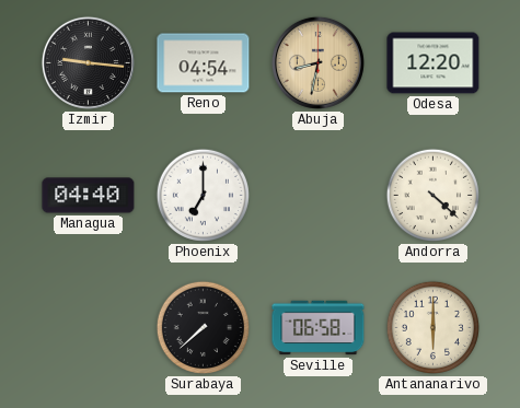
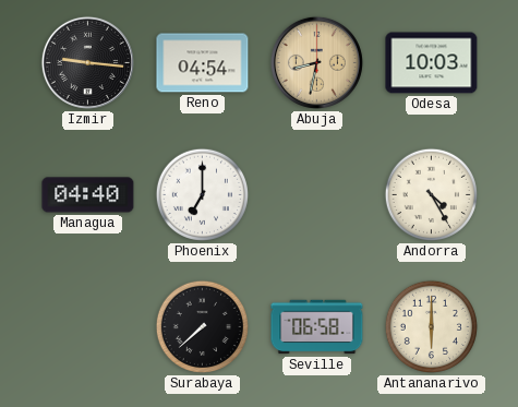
Odesa: 12:20 -> 10:03
Andorra: 4:22 -> 4:25
